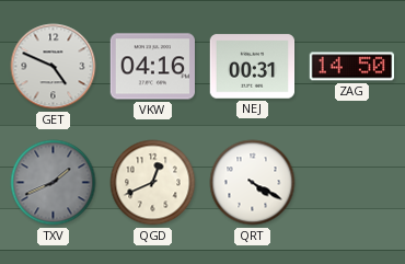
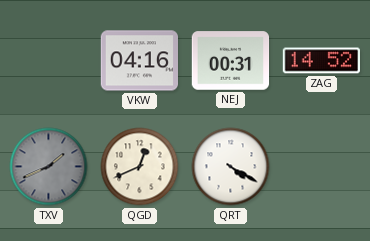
GET: 4:49 -> none
ZAG: 14:50 -> 14:52
